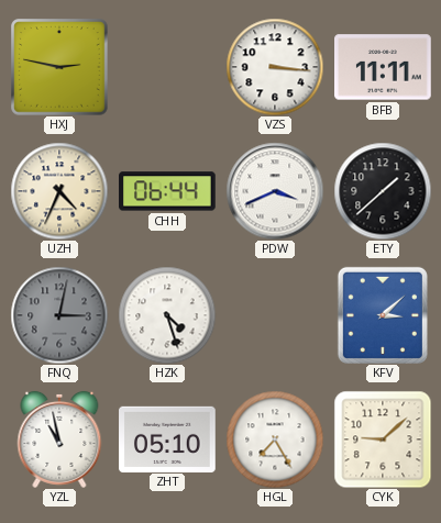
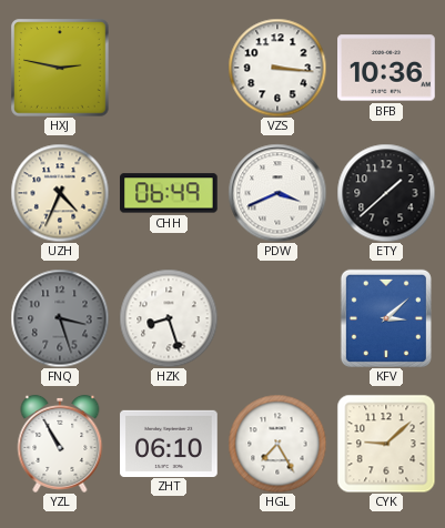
BFB: 11:11 -> 10:36
CHH: 06:44 -> 06:49
FNQ: 3:02 -> 3:27
HZK: 4:27 -> 8:27
YZL: 10:58 -> 10:55
ZHT: 05:10 -> 06:10
